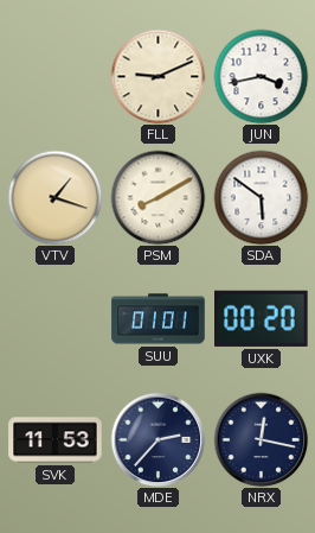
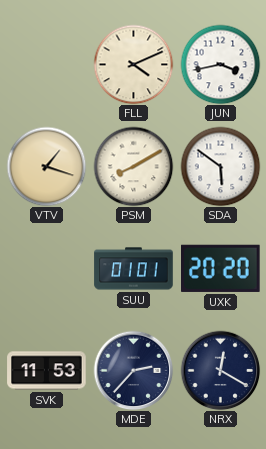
FLL: 9:11 -> 4:11
UXK: 00:20 -> 20:20
NRX: 12:17 -> 12:20
